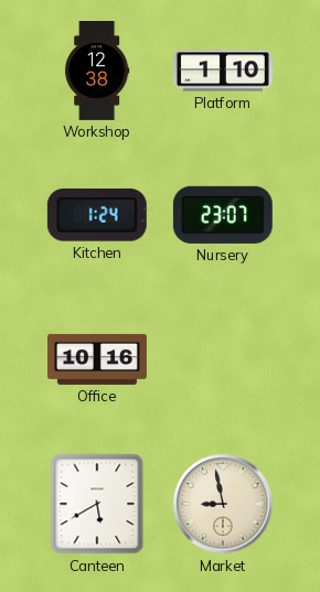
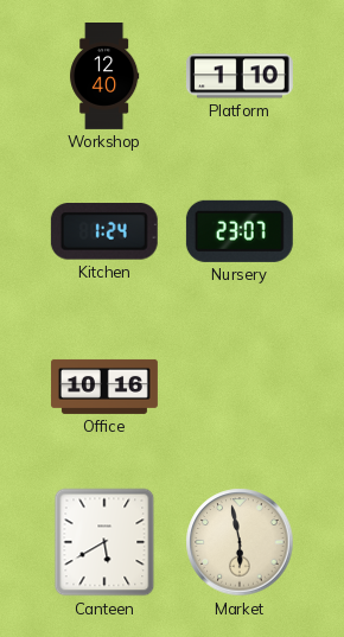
Workshop: 12:38 -> 12:40
Market: 8:58 -> 5:58
